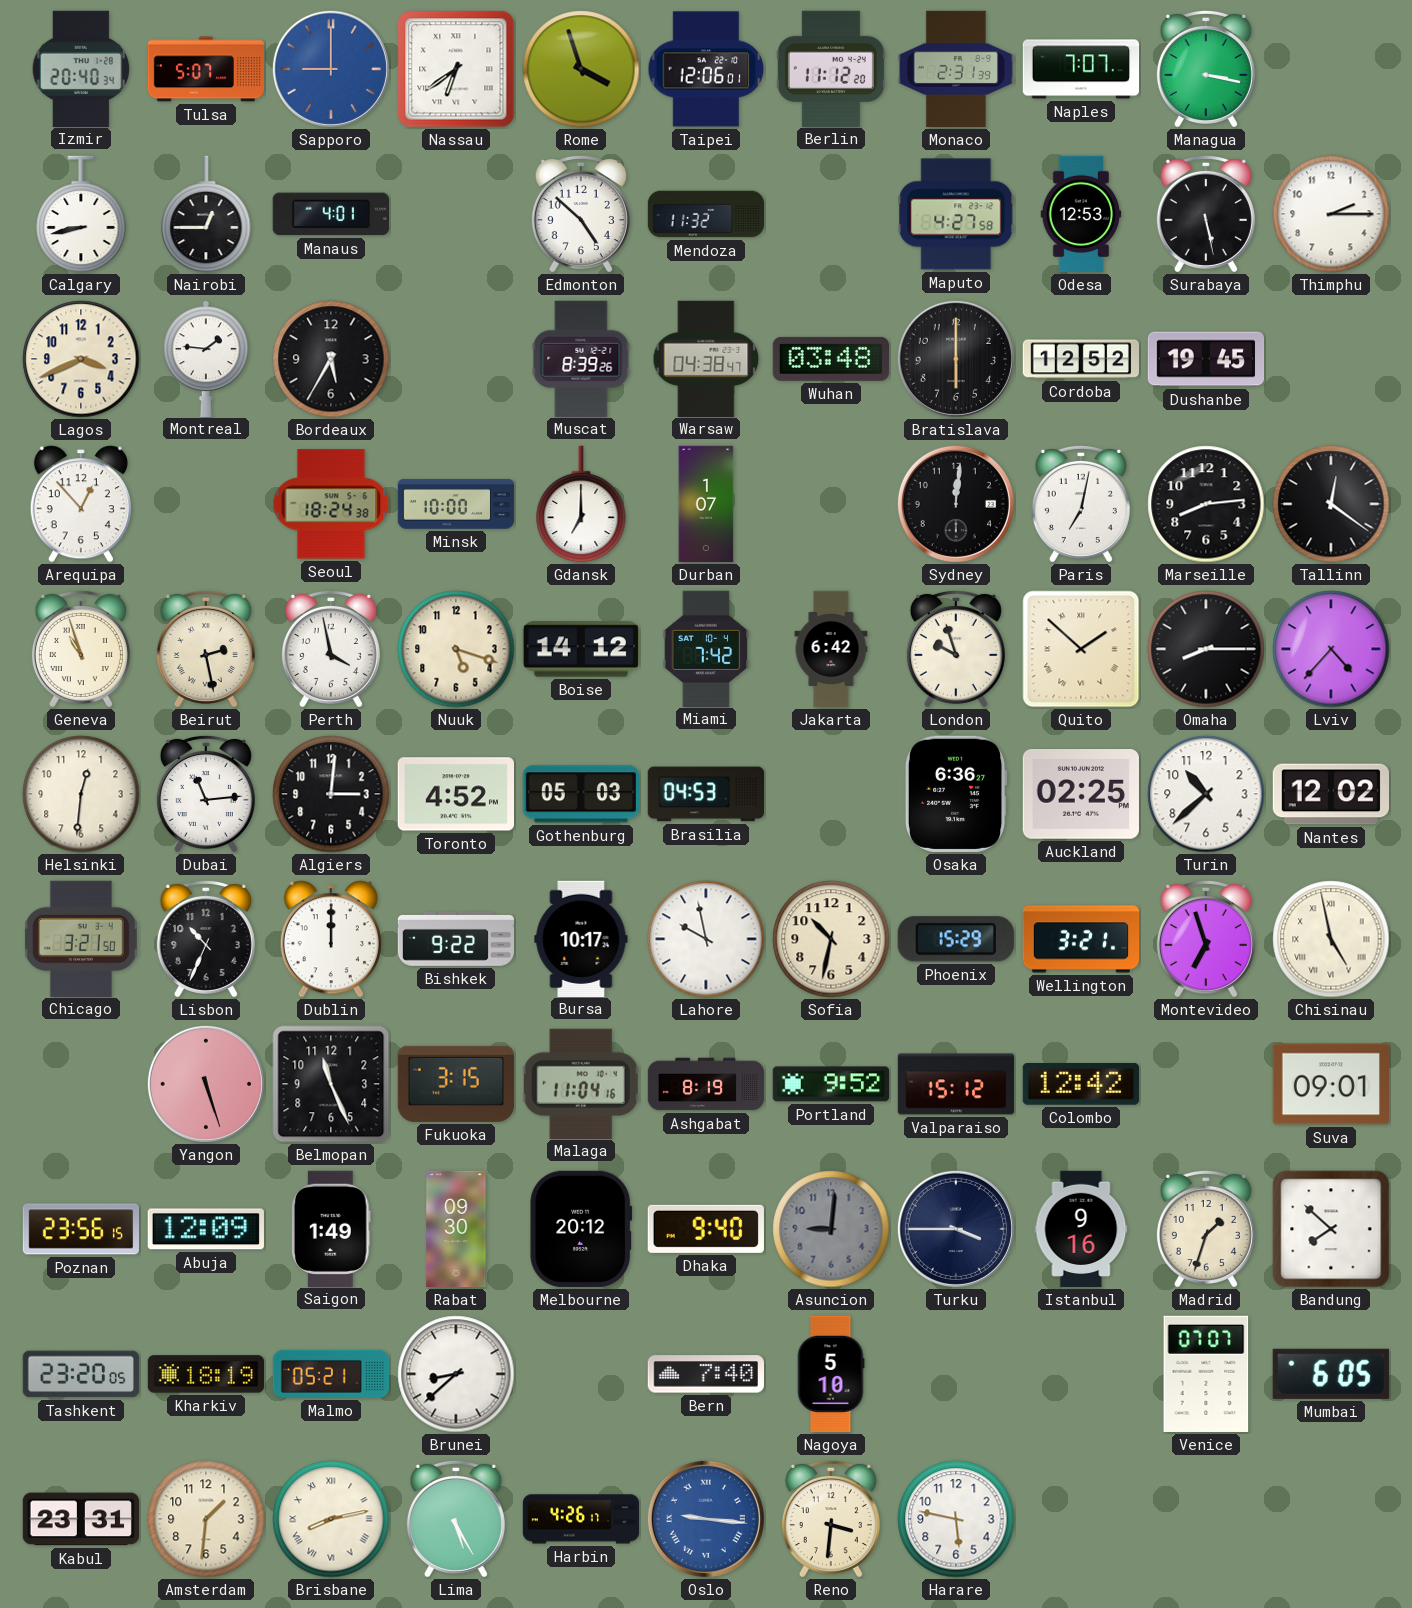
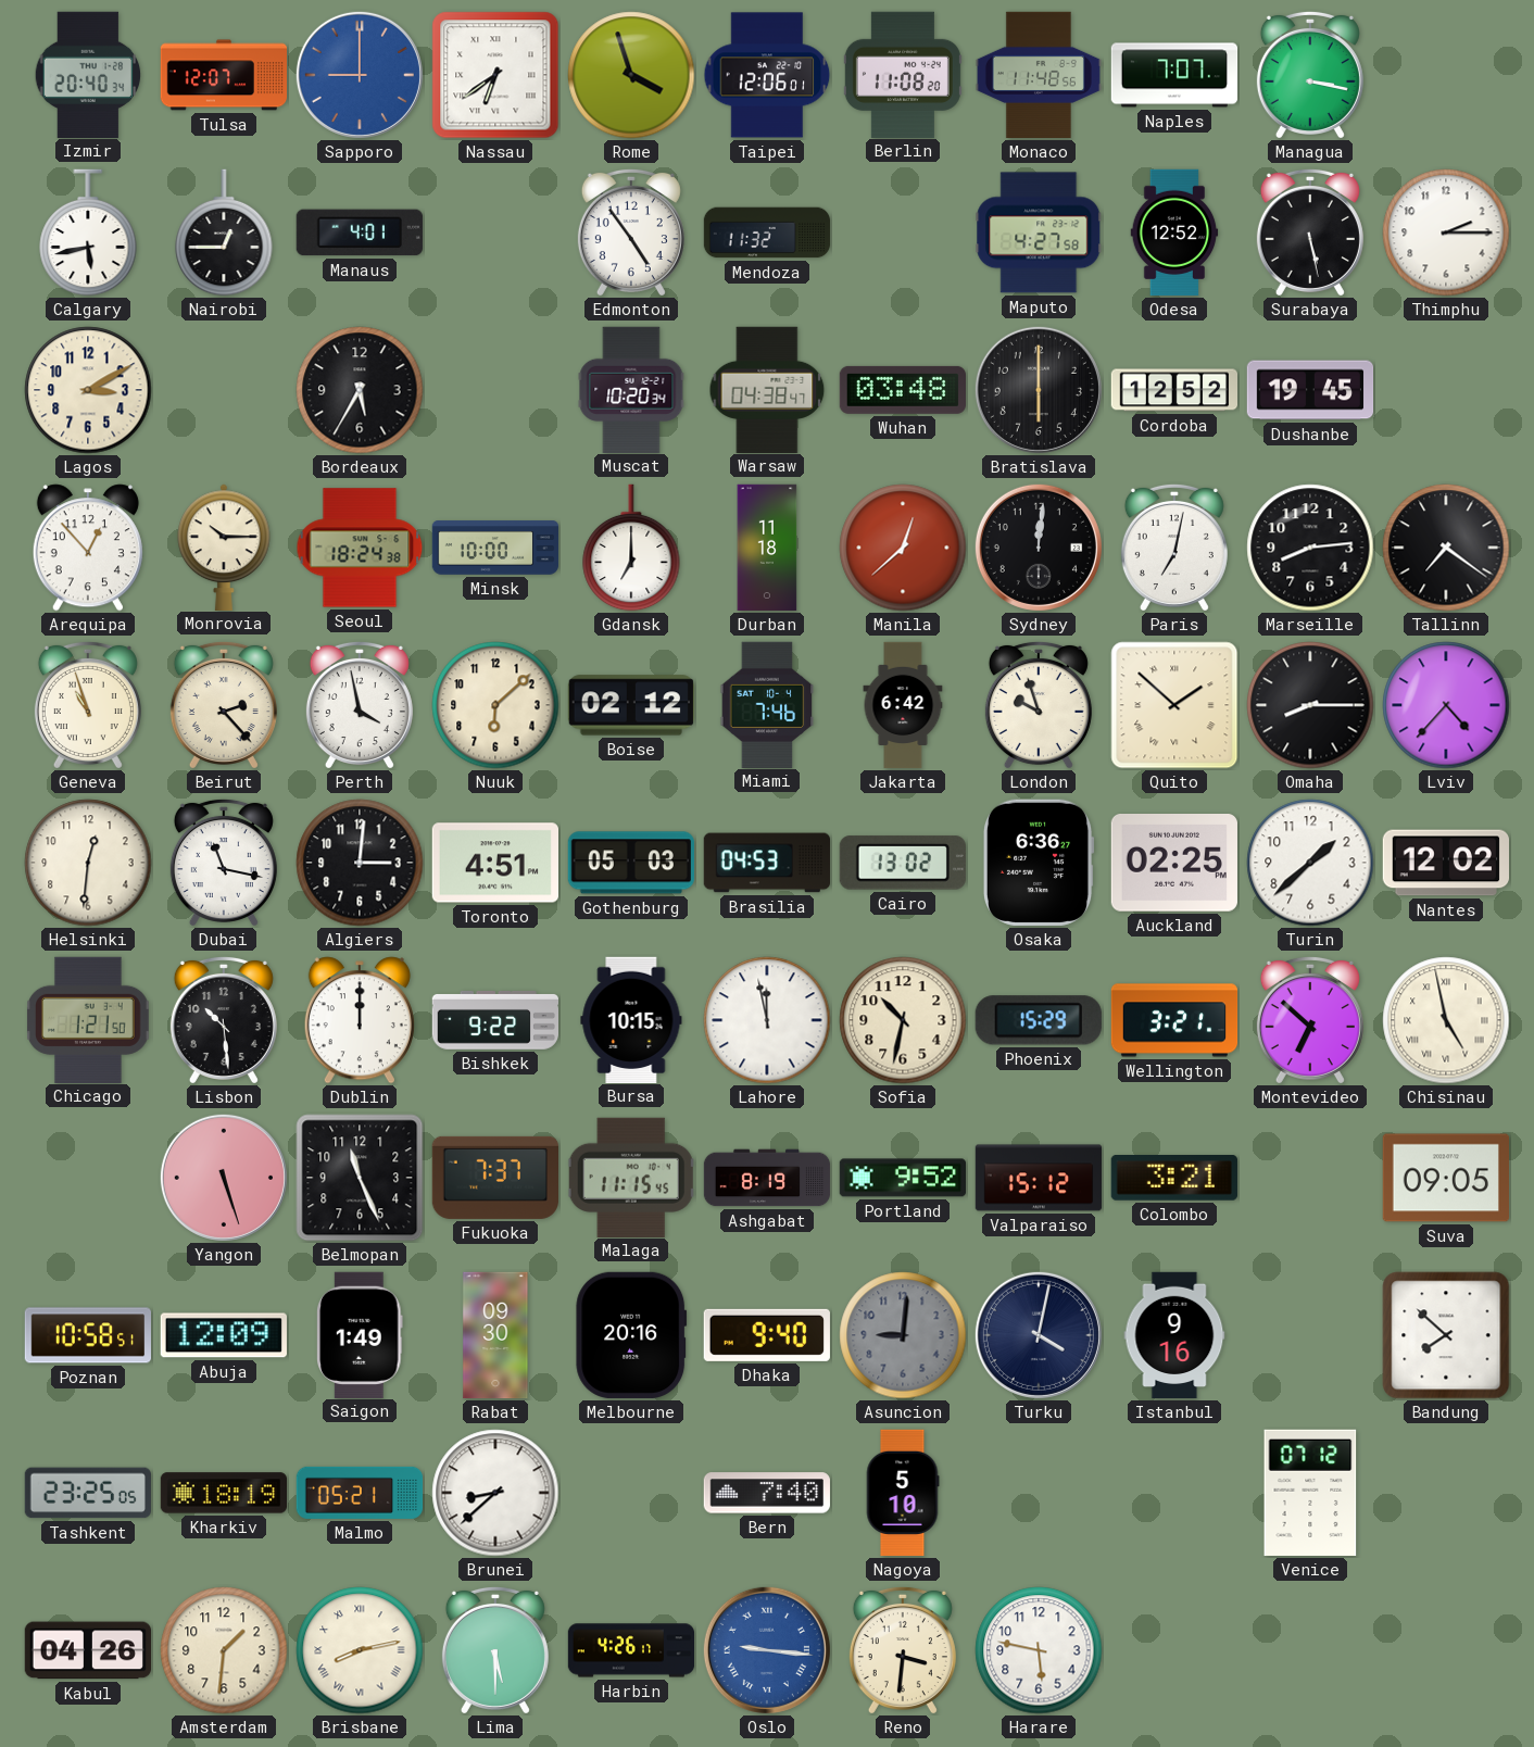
Tulsa: 5:07 -> 12:07
Berlin: 11:12 -> 11:08
Monaco: 2:31 -> 11:48
Calgary: 8:43 -> 5:43
Edmonton: 4:52 -> 4:54
Odesa: 12:53 -> 12:52
Lagos: 3:41 -> 3:10
Montreal: 1:46 -> none
Muscat: 8:39 -> 10:20
Monrovia: none -> 10:15
Durban: 1:07 -> 11:18
Manila: none -> 12:38
Tallinn: 12:21 -> 7:21
Beirut: 2:28 -> 2:23
Nuuk: 5:18 -> 6:08
Boise: 14:12 -> 02:12
Miami: 7:42 -> 7:46
Dubai: 11:14 -> 11:17
Toronto: 4:52 -> 4:51
Cairo: none -> 13:02
Turin: 10:38 -> 1:38
Chicago: 3:21 -> 1:21
Lisbon: 10:34 -> 10:29
Bursa: 10:17 -> 10:15
Lahore: 9:58 -> 11:58
Montevideo: 6:57 -> 6:52
Fukuoka: 3:15 -> 7:37
Malaga: 11:04 -> 11:15
Colombo: 12:42 -> 3:21
Suva: 09:01 -> 09:05
Poznan: 23:56 -> 10:58
Melbourne: 20:12 -> 20:16
Turku: 3:45 -> 4:02
Madrid: 1:33 -> none
Tashkent: 23:20 -> 23:25
Venice: 07:07 -> 07:12
Mumbai: 6:05 -> none
Kabul: 23:31 -> 04:26
Lima: 5:25 -> 5:30
